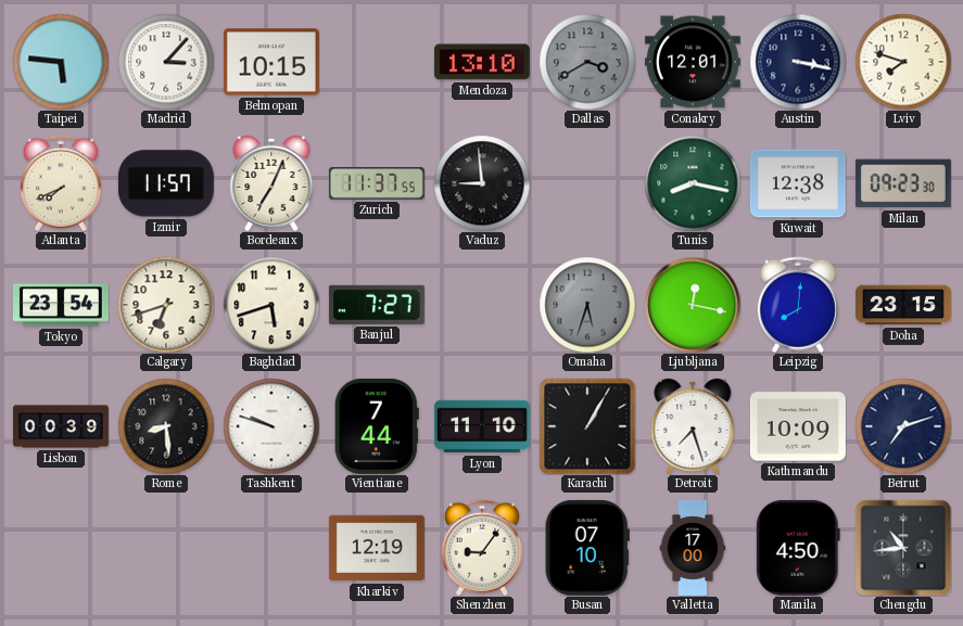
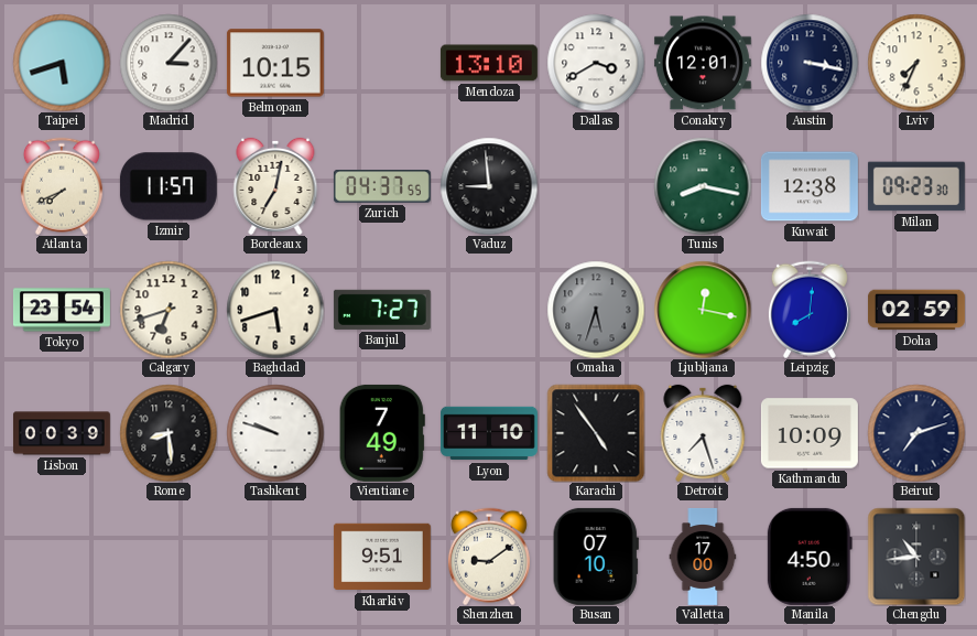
Taipei: 5:46 -> 5:42
Dallas dial: grey -> white
Lviv: 7:48 -> 7:34
Bordeaux: 7:04 -> 7:02
Zurich: 11:37 -> 04:37
Doha: 23:15 -> 02:59
Vientiane: 7:44 -> 7:49
Karachi: 1:05 -> 4:54
Kharkiv: 12:19 -> 9:51
Shenzhen: 9:06 -> 9:09
